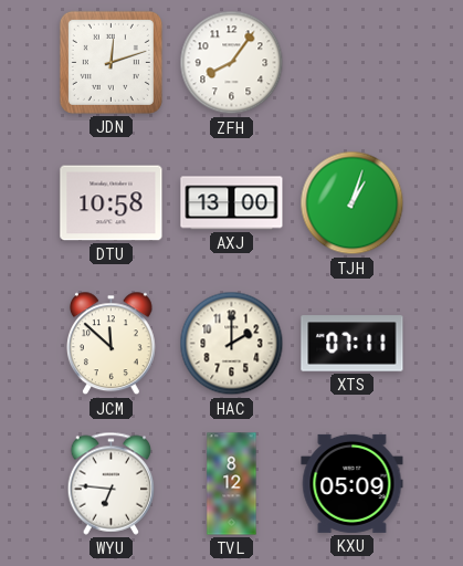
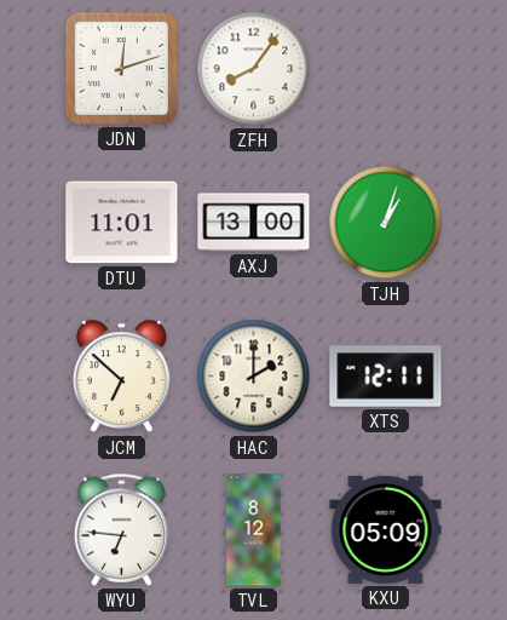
DTU: 10:58 -> 11:01
JCM: 11:52 -> 6:52
XTS: 07:11 -> 12:11
